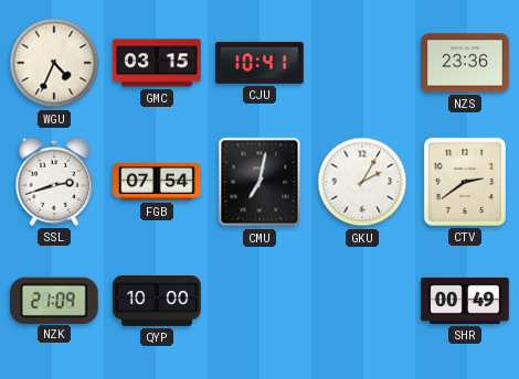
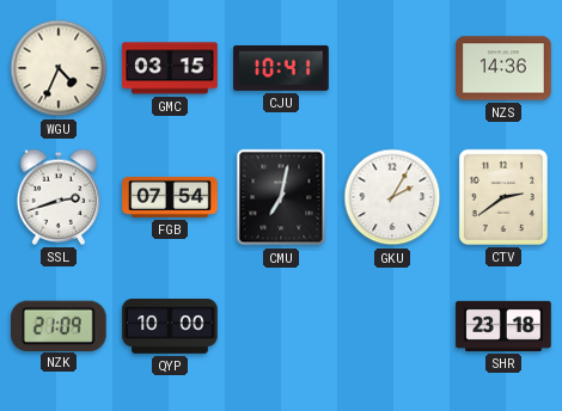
NZS: 23:36 -> 14:36
SHR: 00:49 -> 23:18
